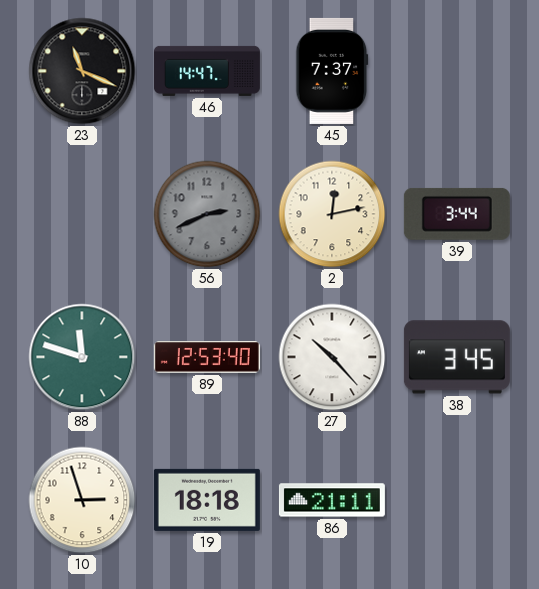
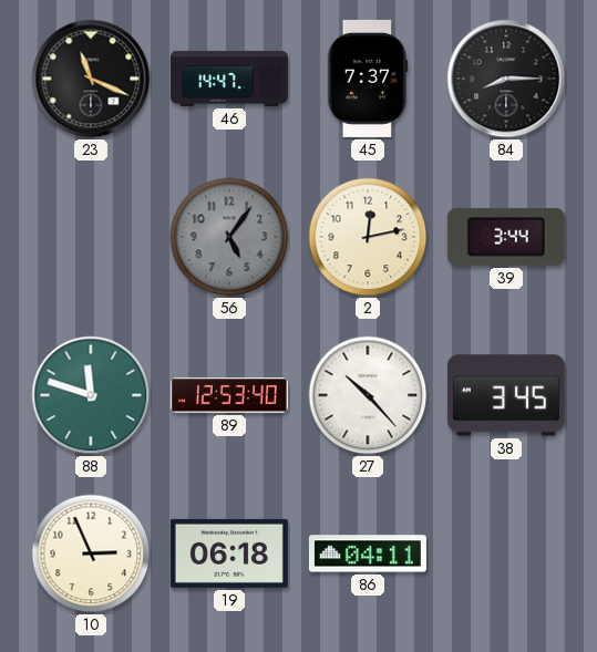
84: none -> 8:15
56: 2:41 -> 5:06
10: 2:57 -> 2:56
19: 18:18 -> 06:18
86: 21:11 -> 04:11
